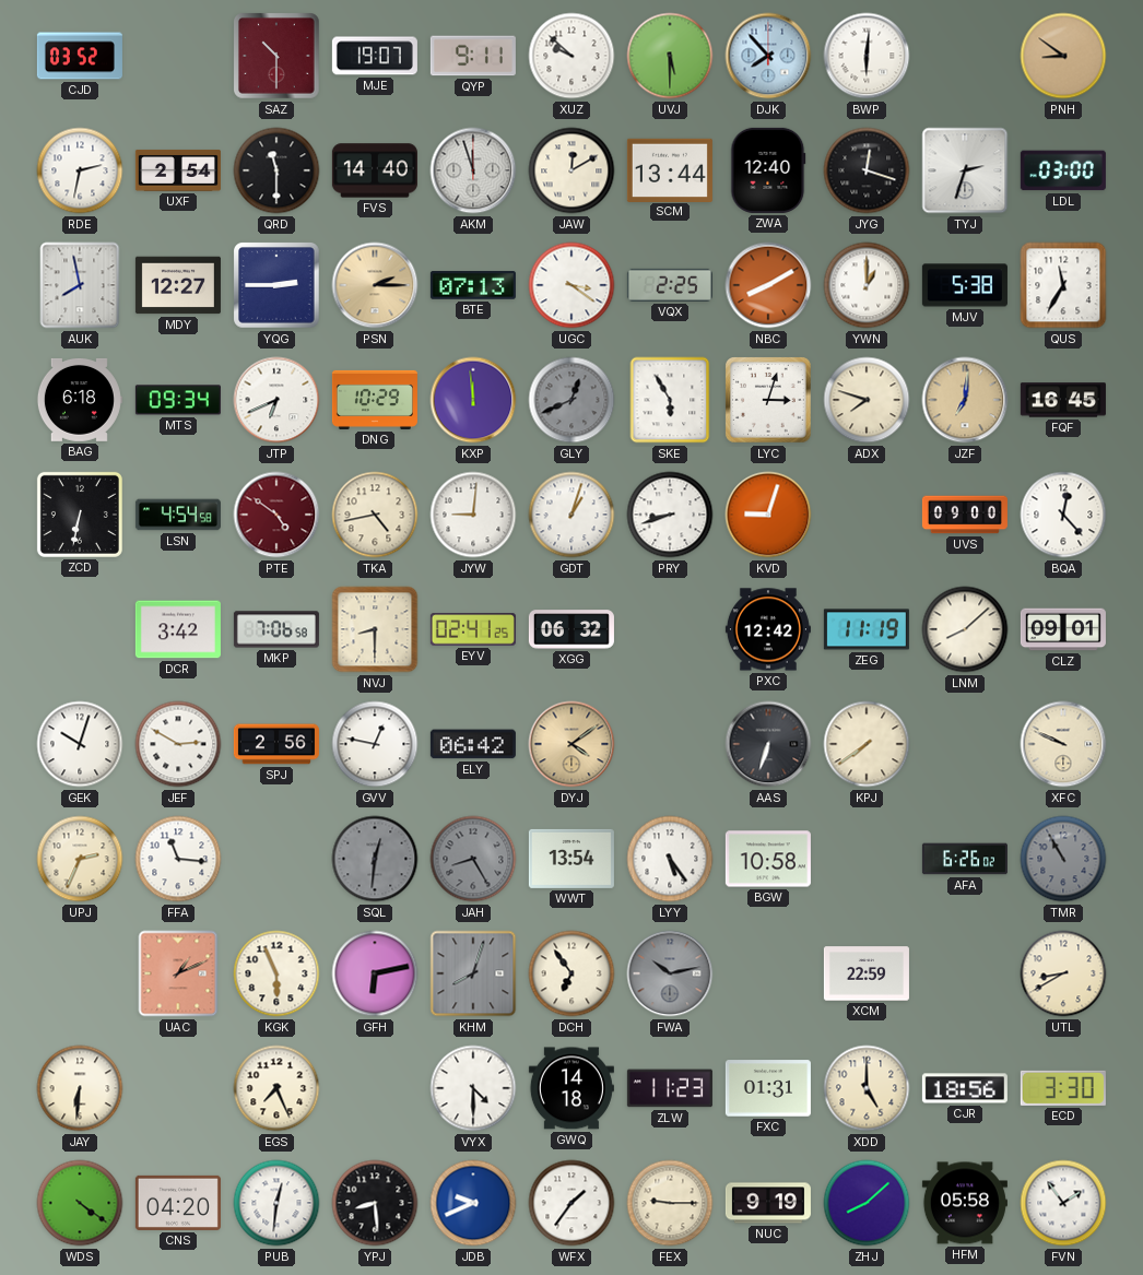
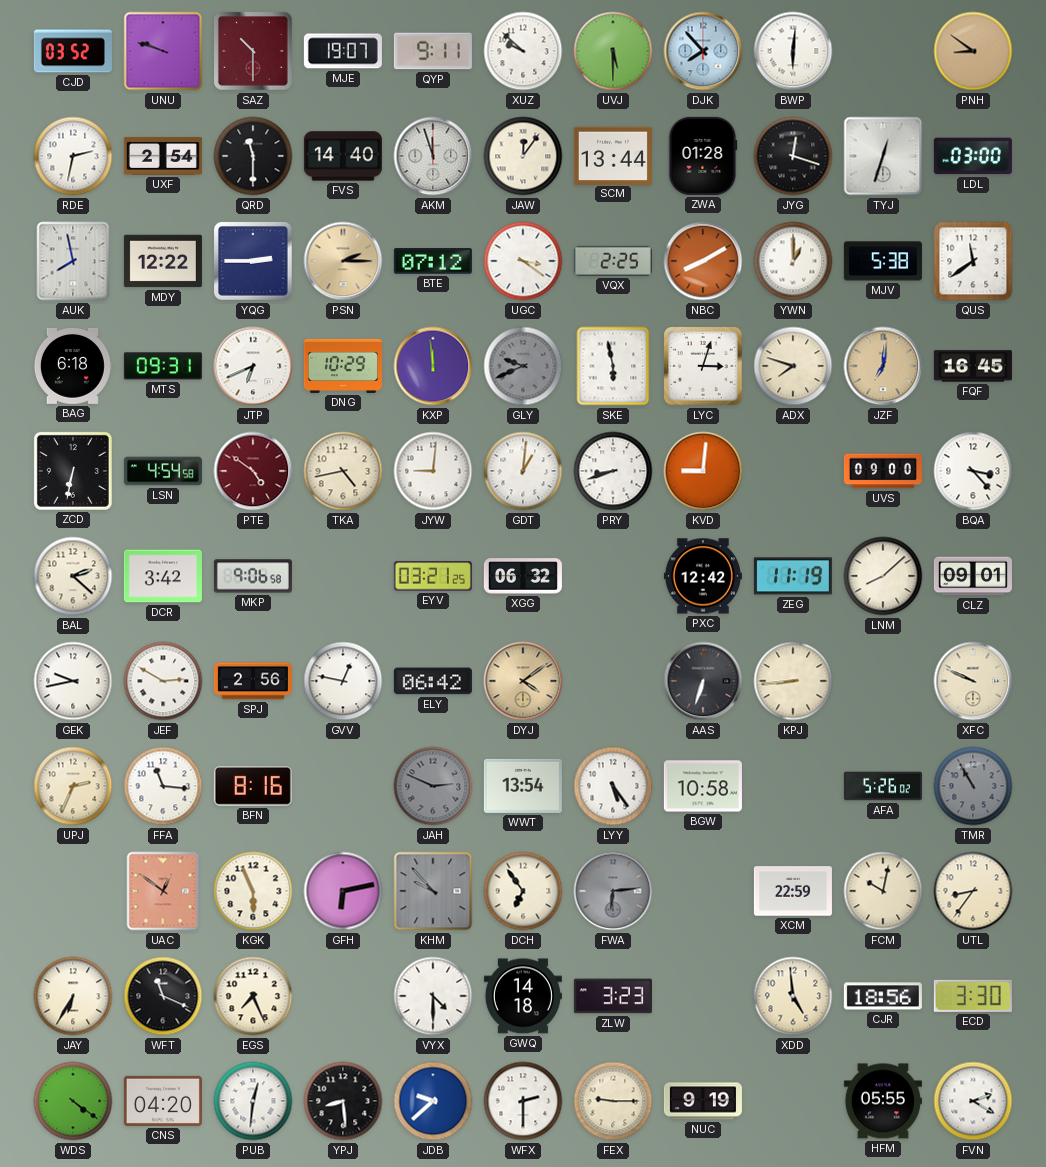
UNU: none -> 9:48
JAW: 12:10 -> 12:06
ZWA: 12:40 -> 01:28
TYJ: 2:33 -> 12:33
MDY: 12:27 -> 12:22
BTE: 07:13 -> 07:12
QUS: 11:35 -> 11:39
MTS: 09:34 -> 09:31
GLY: 12:41 -> 9:41
SKE: 5:55 -> 5:58
GDT: 1:03 -> 1:01
KVD: 9:03 -> 9:01
BQA: 12:23 -> 3:23
BAL: none -> 2:22
MKP: 7:06 -> 9:06
NVJ: 8:30 -> none
EYV: 02:41 -> 03:21
GEK: 10:03 -> 9:43
KPJ: 7:39 -> 8:44
BFN: none -> 8:16
SQL: 12:31 -> none
JAH: 8:25 -> 2:49
AFA: 6:26 -> 5:26
UAC: 1:11 -> 12:51
KHM: 8:03 -> 9:53
FWA: 10:13 -> 6:14
FCM: none -> 10:02
UTL: 8:40 -> 8:36
JAY: 6:31 -> 6:35
WFT: none -> 11:19
ZLW: 11:23 -> 3:23
FXC: 01:31 -> none
XDD: 5:00 -> 4:59
JDB: 9:41 -> 9:38
WFX: 1:36 -> 2:30
ZHJ: 8:08 -> none
HFM: 05:58 -> 05:55
FVN: 1:54 -> 2:20
